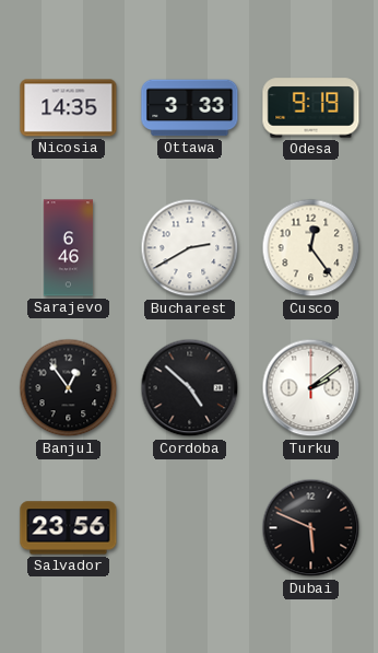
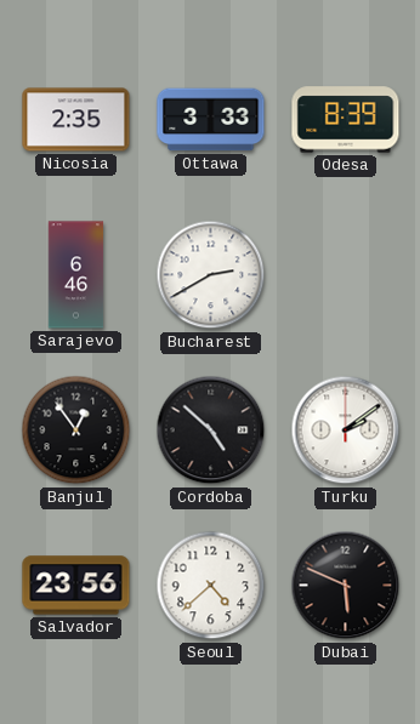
Nicosia: 14:35 -> 2:35
Odesa: 9:19 -> 8:39
Cusco: 12:24 -> none
Seoul: none -> 4:38
